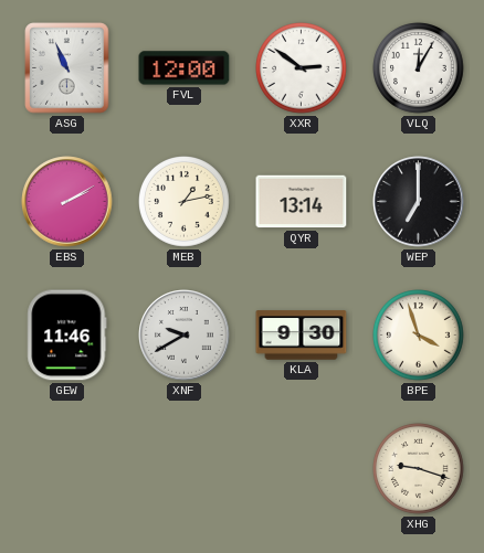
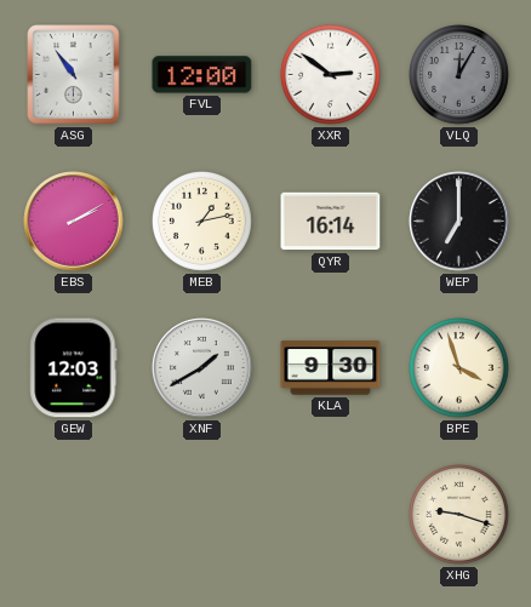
ASG: 10:56 -> 10:54
VLQ dial: white -> grey
QYR: 13:14 -> 16:14
GEW: 11:46 -> 12:03
XNF: 9:40 -> 1:40
